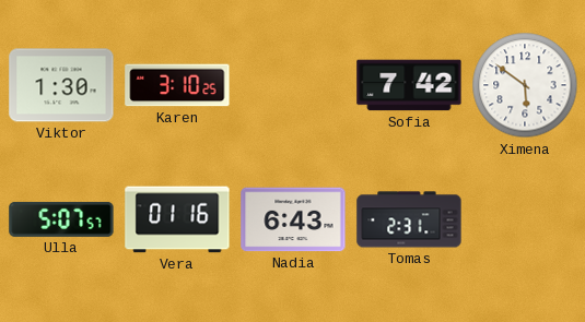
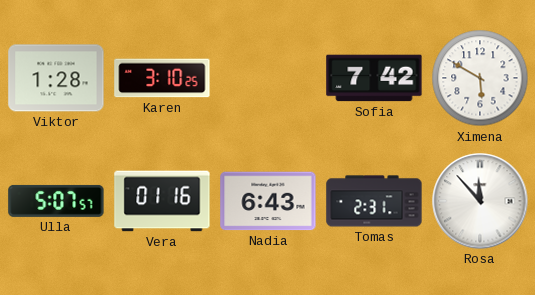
Viktor: 1:30 -> 1:28
Ximena: 5:51 -> 5:50
Rosa: none -> 11:53
